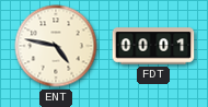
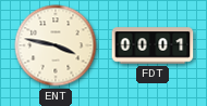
ENT: 4:47 -> 3:47
